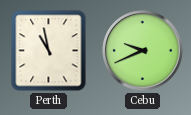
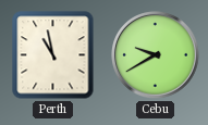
Cebu: 9:41 -> 9:40
